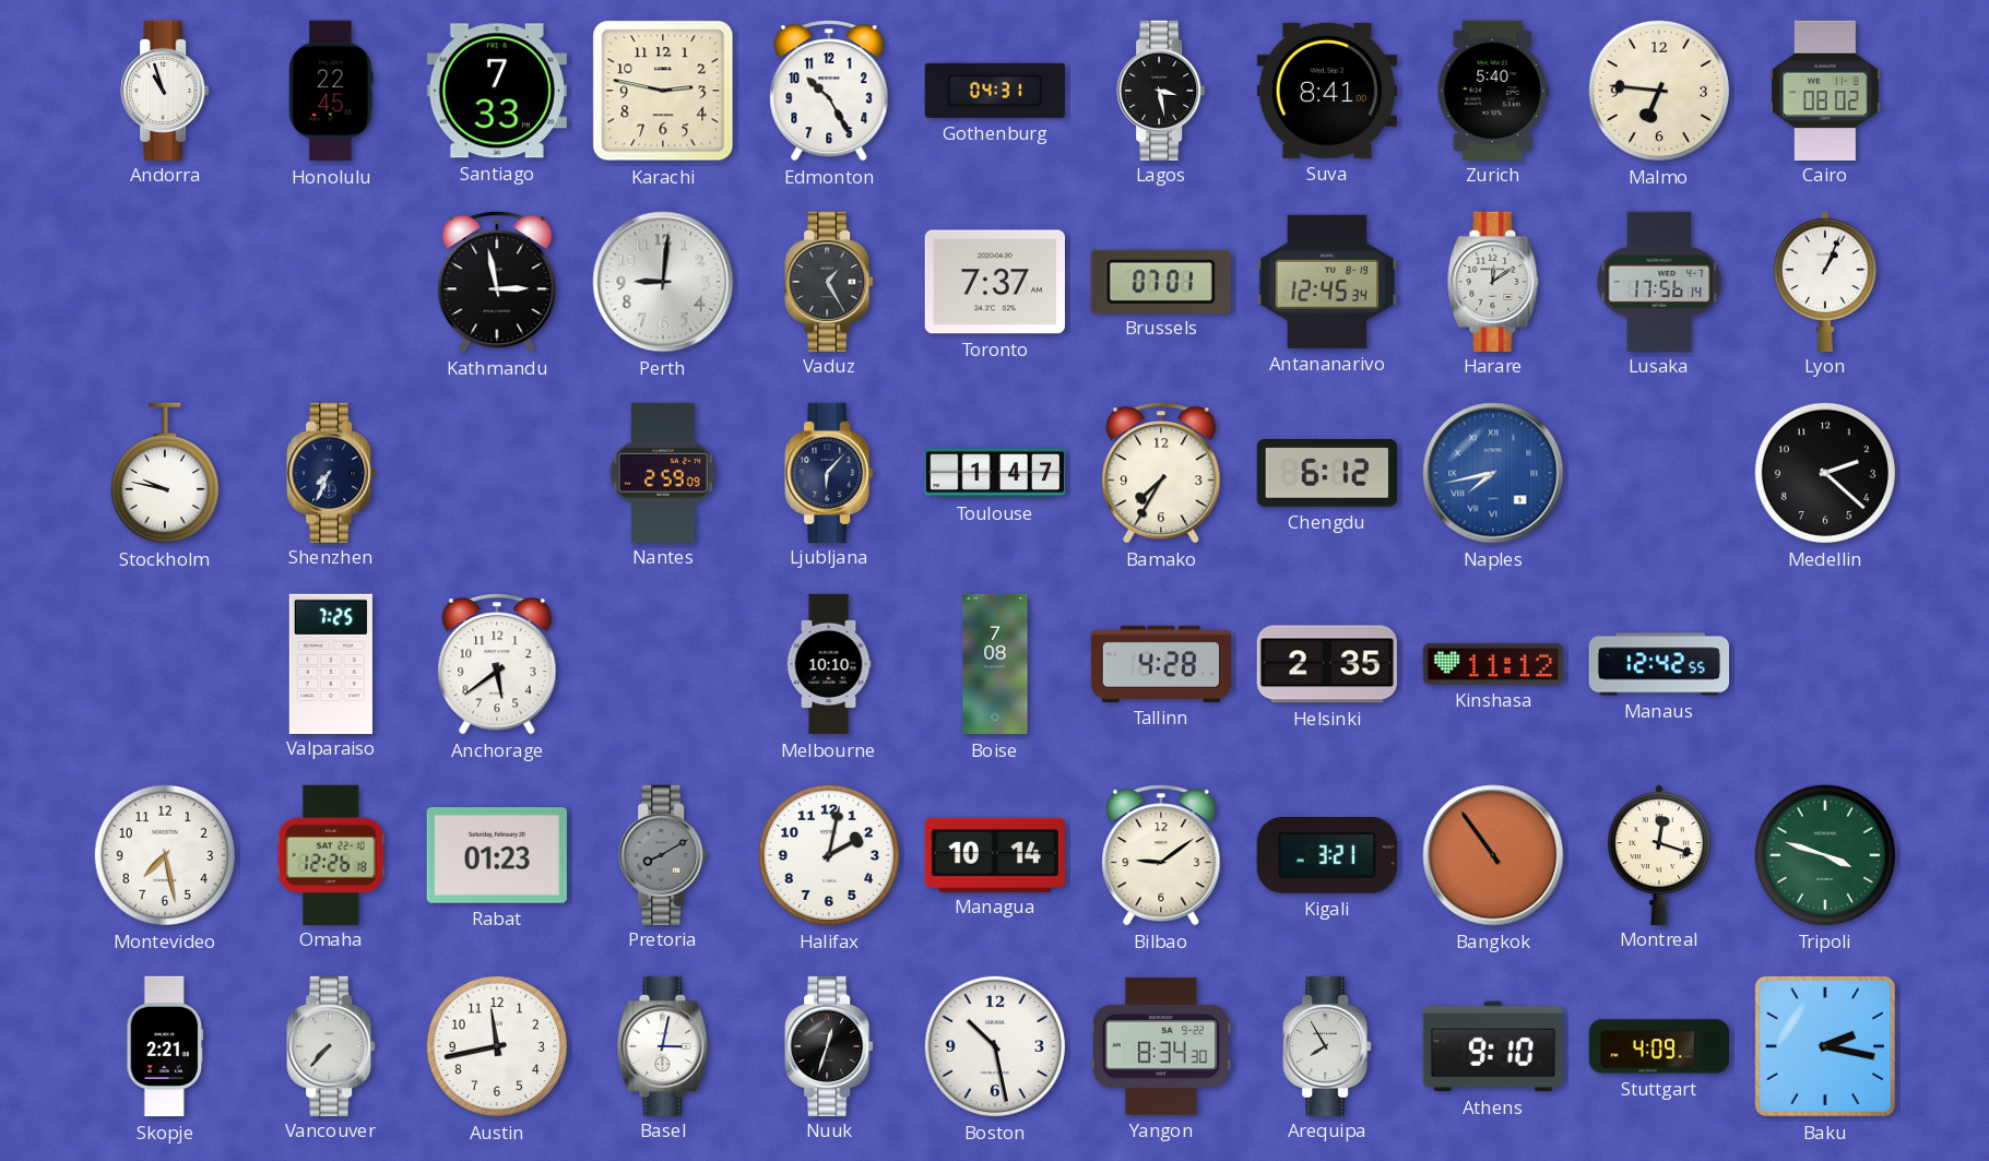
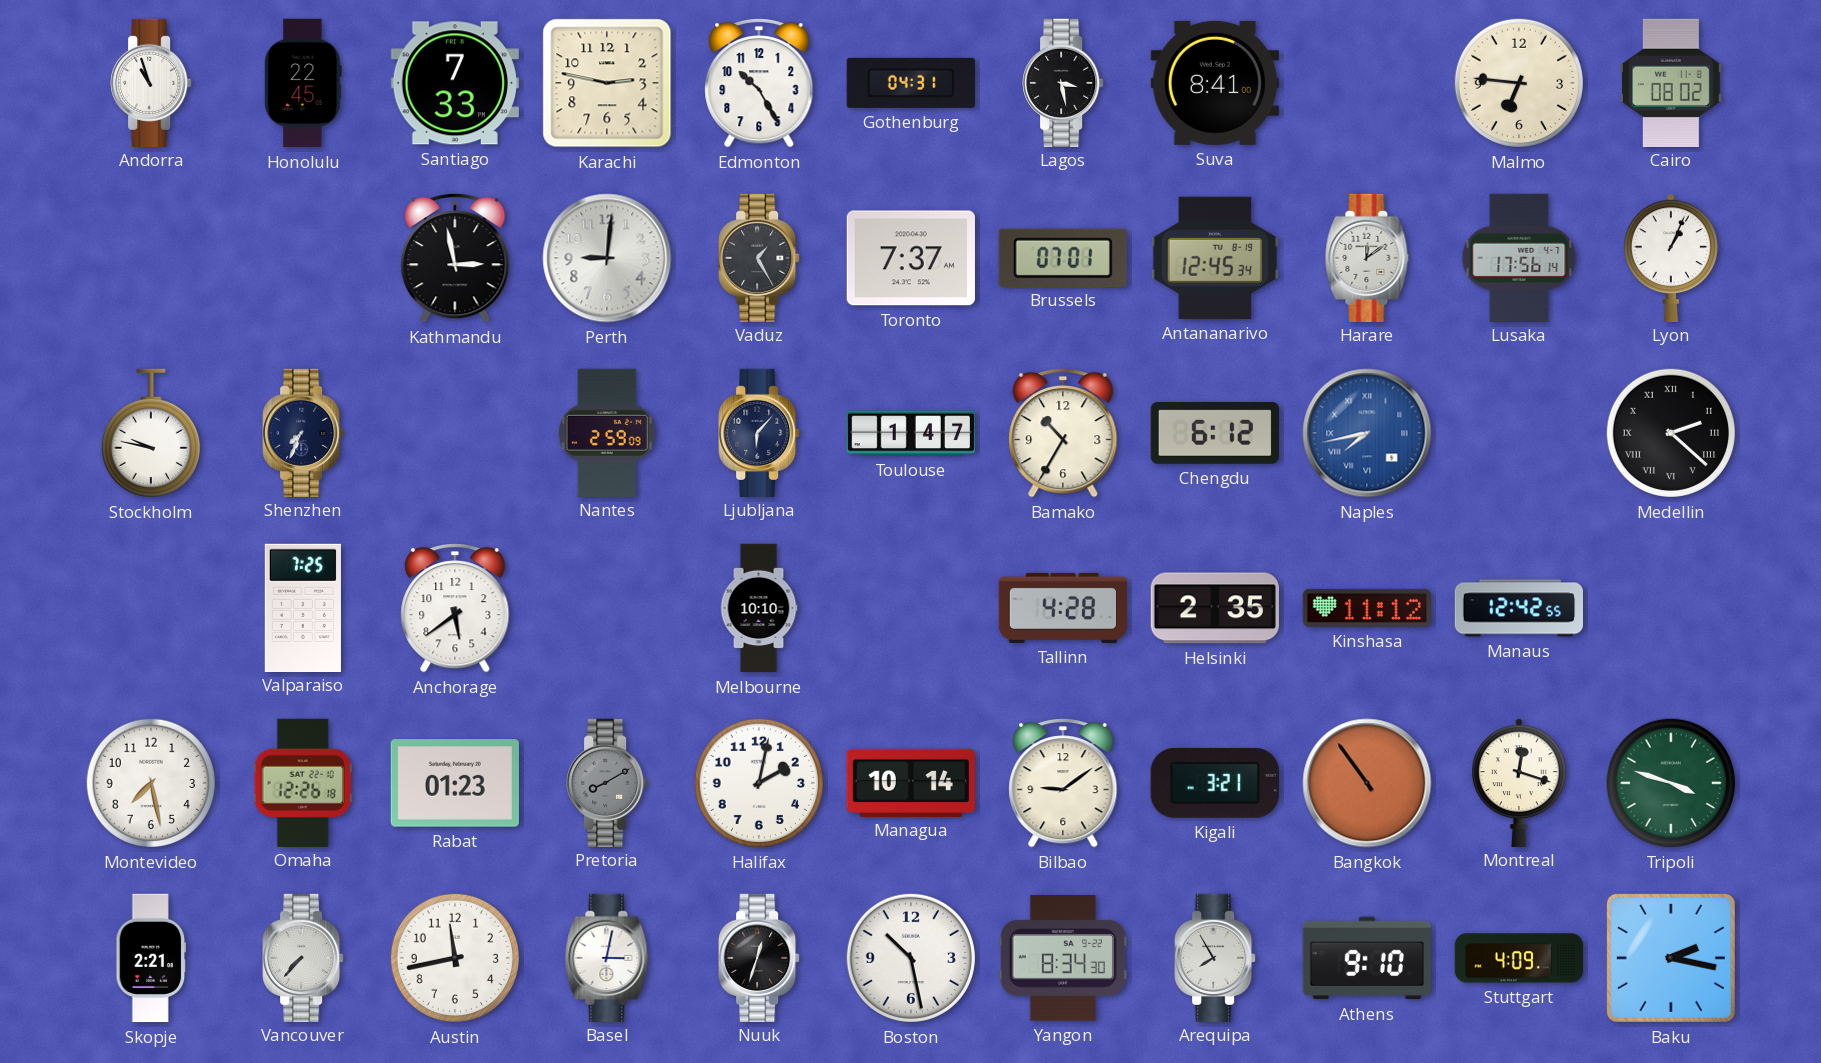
Zurich: 5:40 -> none
Bamako: 7:35 -> 10:35
Medellin numerals: Arabic -> Roman
Boise: 7:08 -> none
